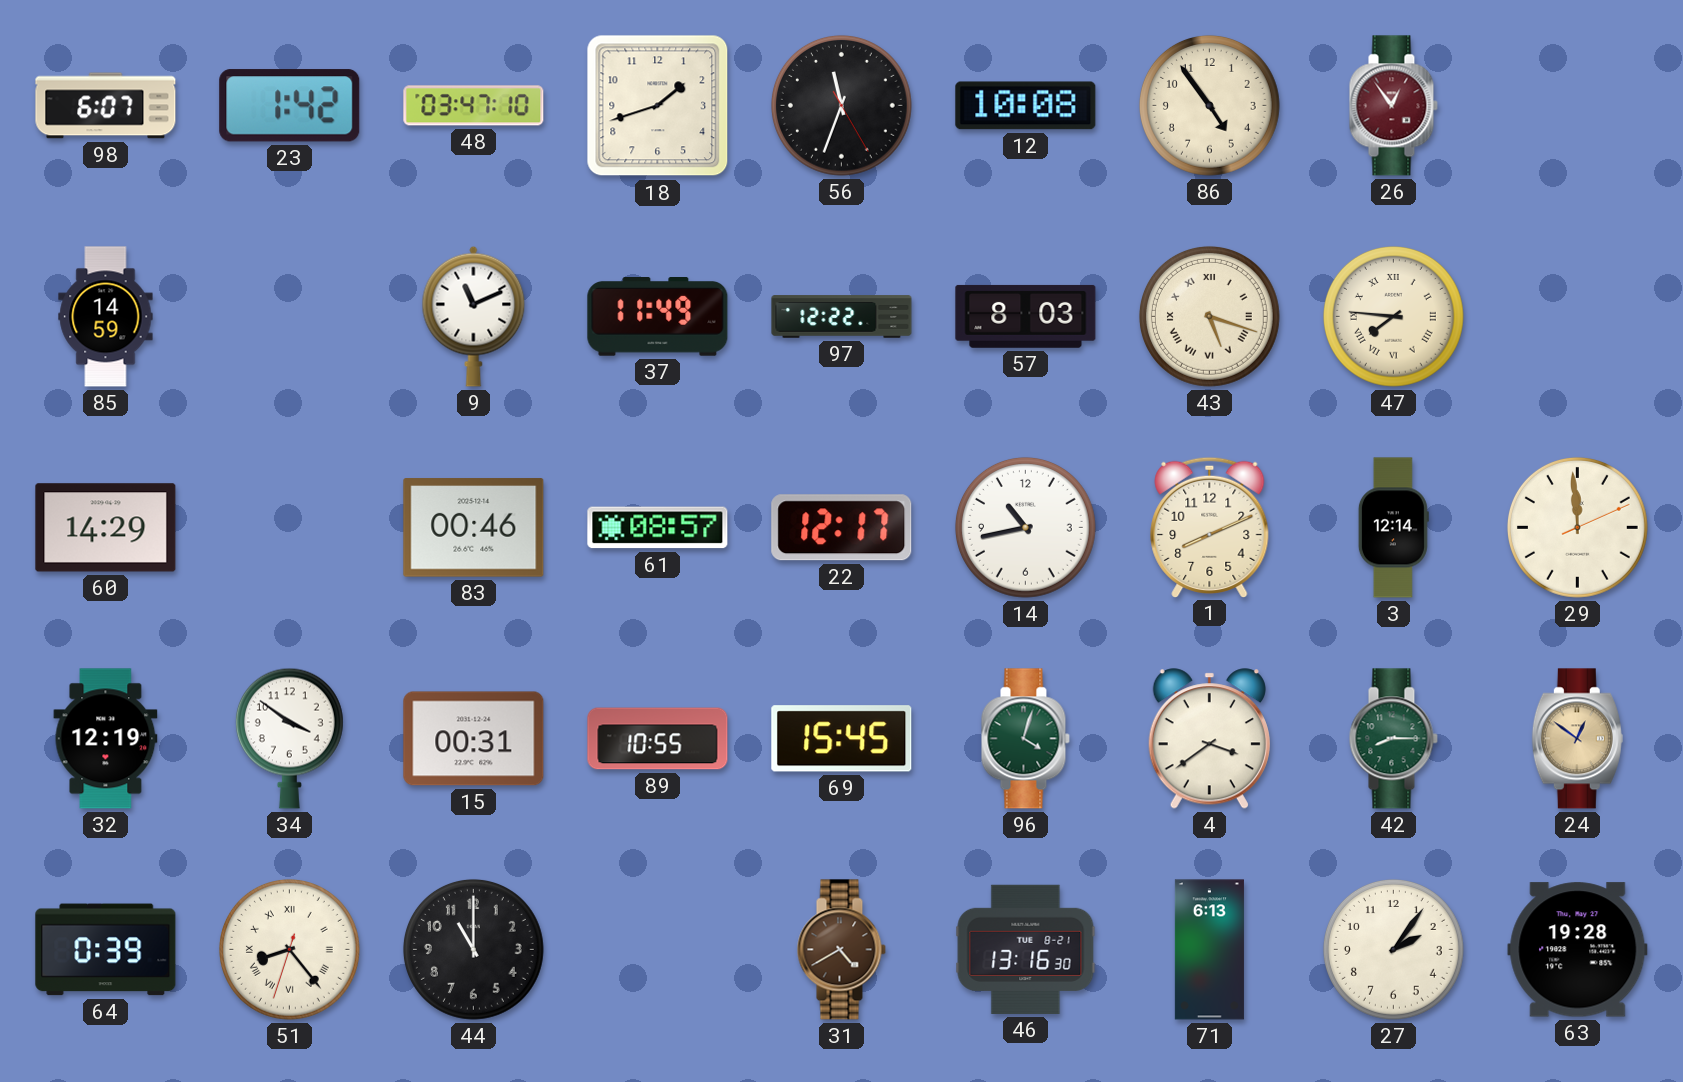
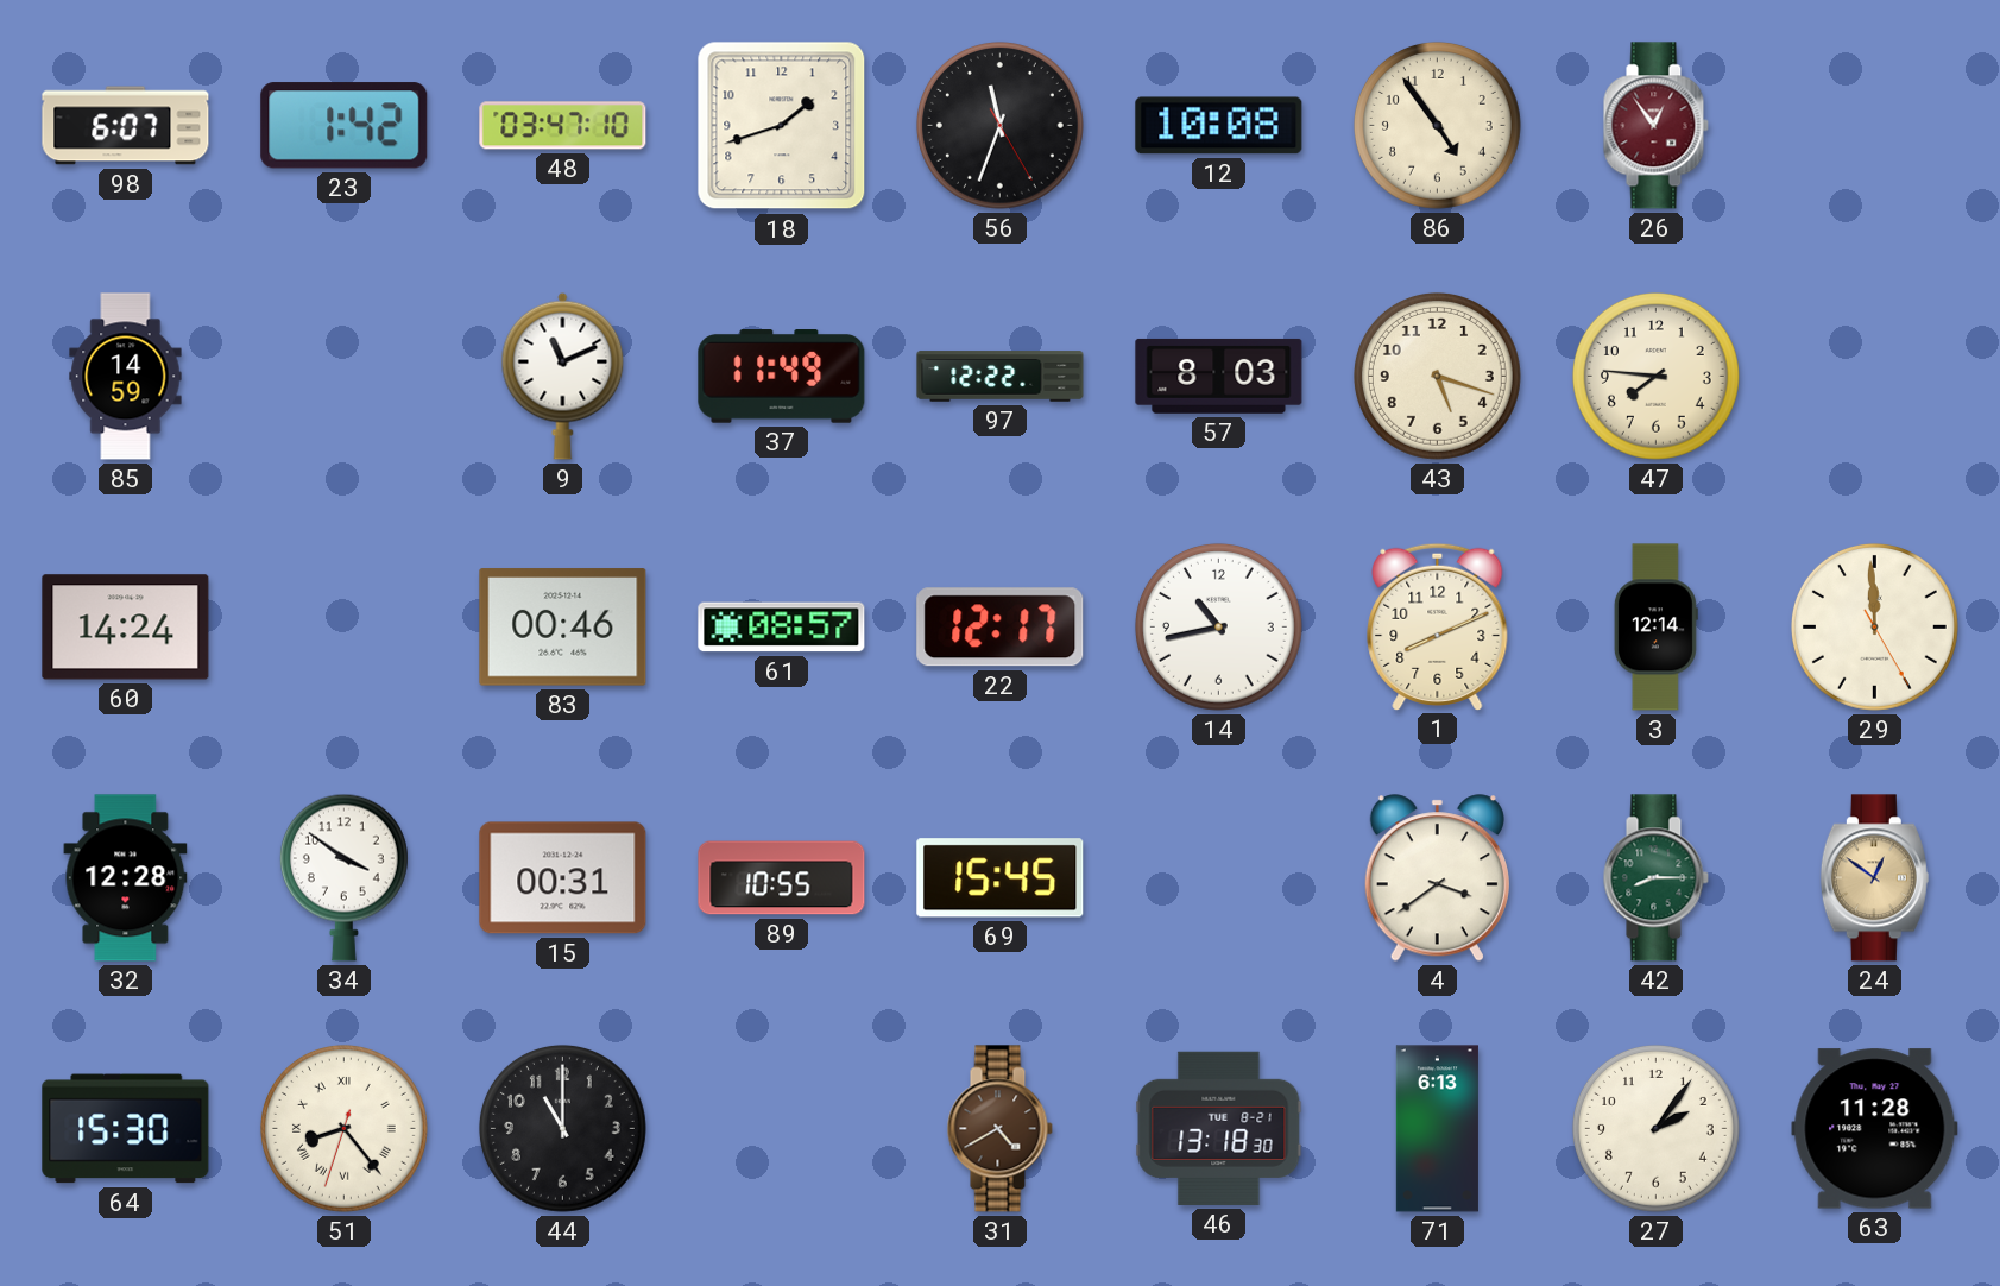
43 numerals: Roman -> Arabic
47 numerals: Roman -> Arabic
60: 14:29 -> 14:24
29: 11:59:11 -> 11:59:25
32: 12:19 -> 12:28
96: 4:03 -> none
64: 0:39 -> 15:30
46: 13:16 -> 13:18
63: 19:28 -> 11:28
